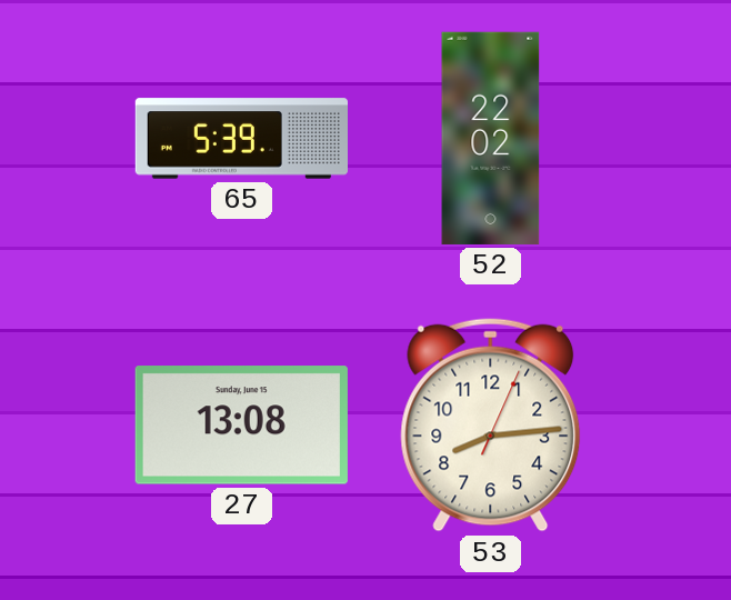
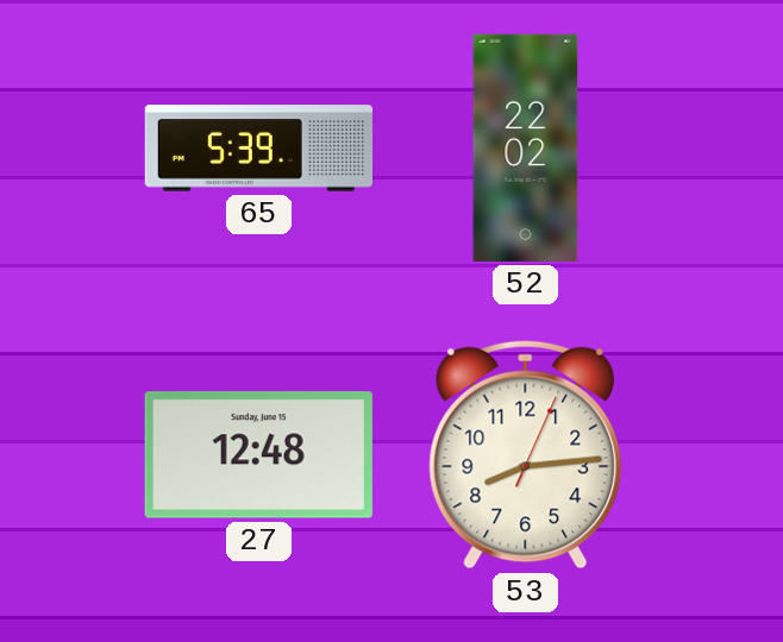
27: 13:08 -> 12:48
